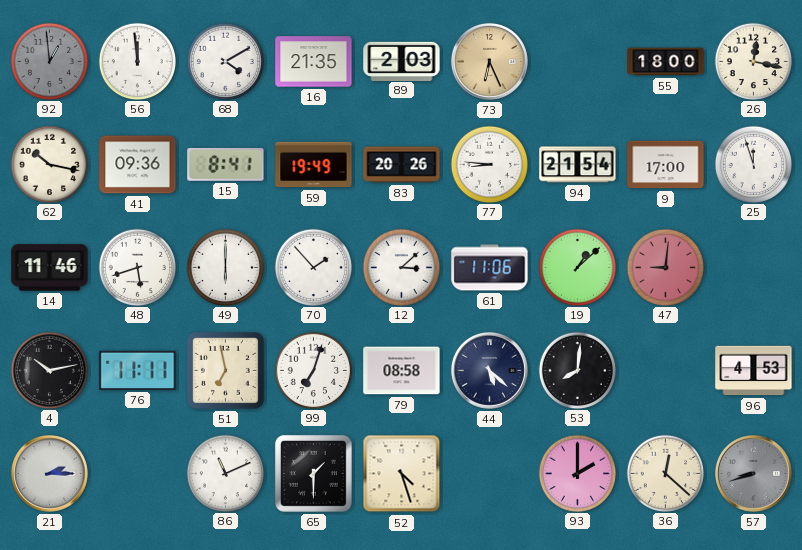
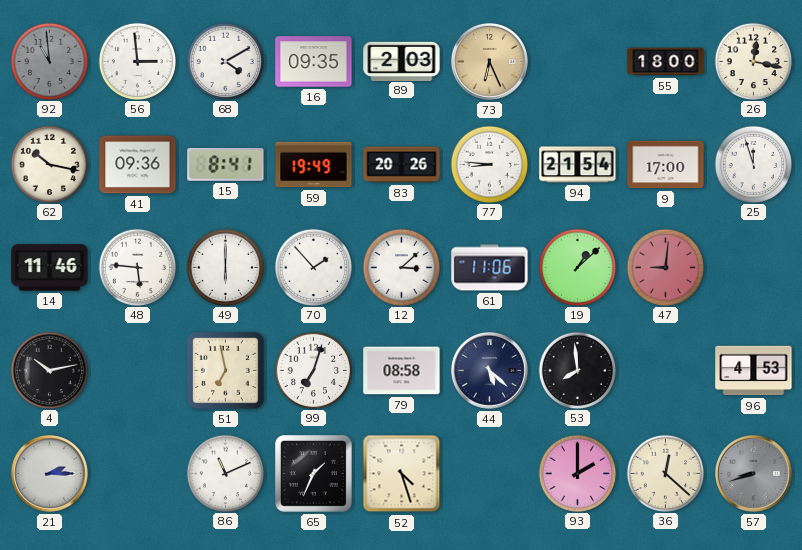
92: 12:59 -> 10:59
56: 11:59 -> 2:59
16: 21:35 -> 09:35
48: 5:42 -> 5:46
76: 11:11 -> none
53: 8:01 -> 7:59
65: 1:30 -> 1:34
